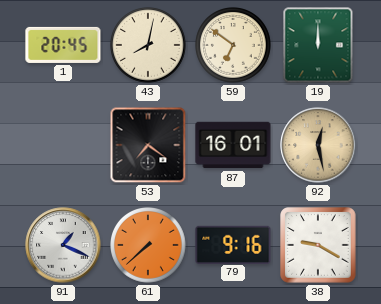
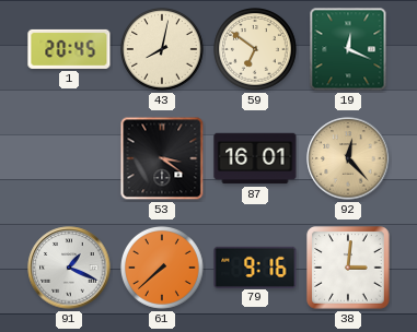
19: 12:00 -> 12:19
53: 7:21 -> 3:21
92: 12:28 -> 12:23
38: 9:20 -> 3:01
